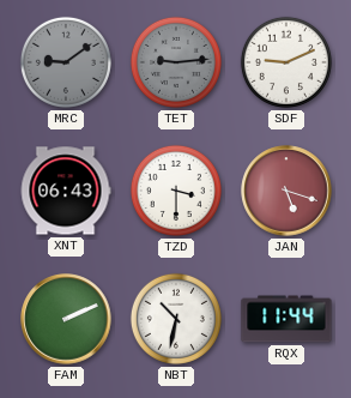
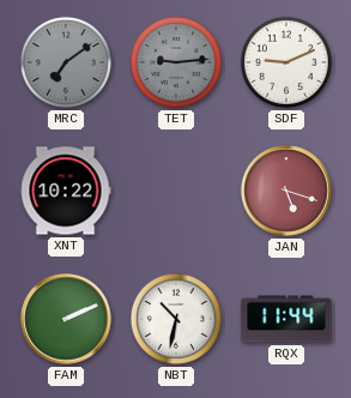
MRC: 9:09 -> 7:09
XNT: 06:43 -> 10:22
TZD: 3:30 -> none
